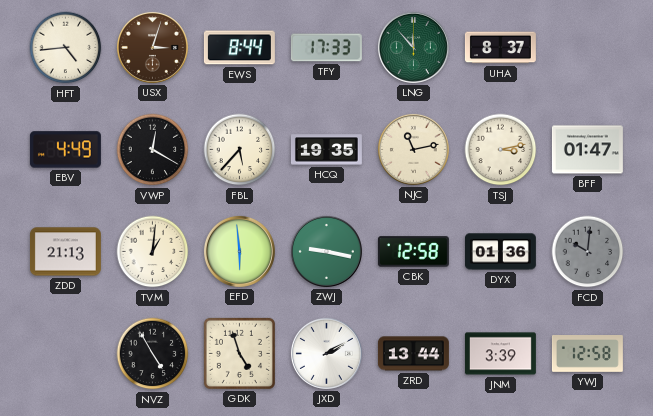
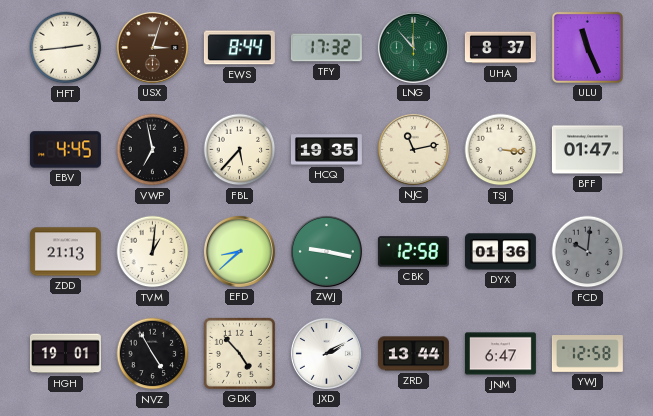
HFT: 4:44 -> 2:44
TFY: 17:33 -> 17:32
ULU: none -> 11:26
EBV: 4:49 -> 4:45
VWP: 12:20 -> 6:58
TSJ: 3:13 -> 3:16
EFD: 5:59 -> 8:38
HGH: none -> 19:01
GDK: 4:57 -> 4:53
JNM: 3:39 -> 6:47
